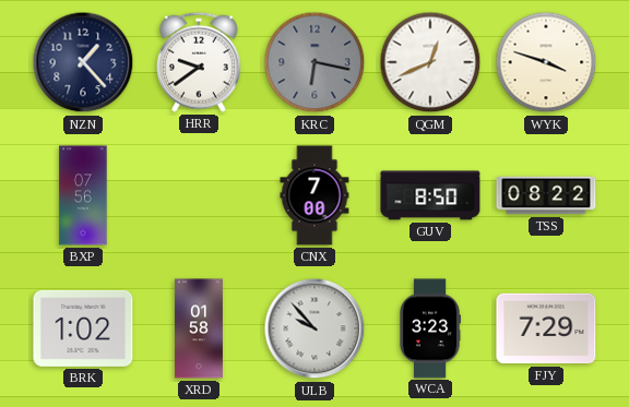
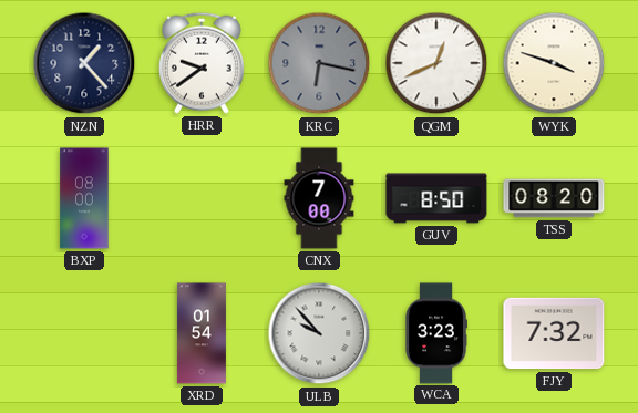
BXP: 07:56 -> 08:00
TSS: 08:22 -> 08:20
BRK: 1:02 -> none
XRD: 01:58 -> 01:54
FJY: 7:29 -> 7:32
